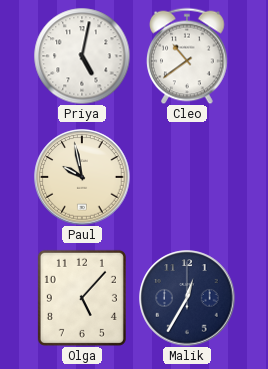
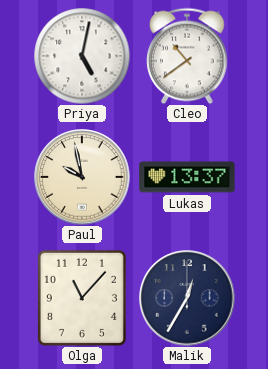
Lukas: none -> 13:37
Olga: 5:07 -> 11:07
